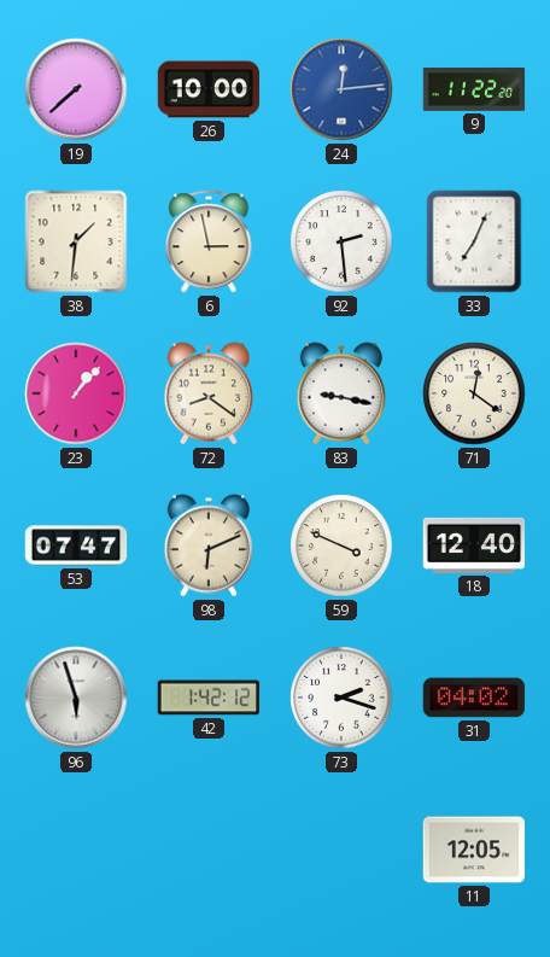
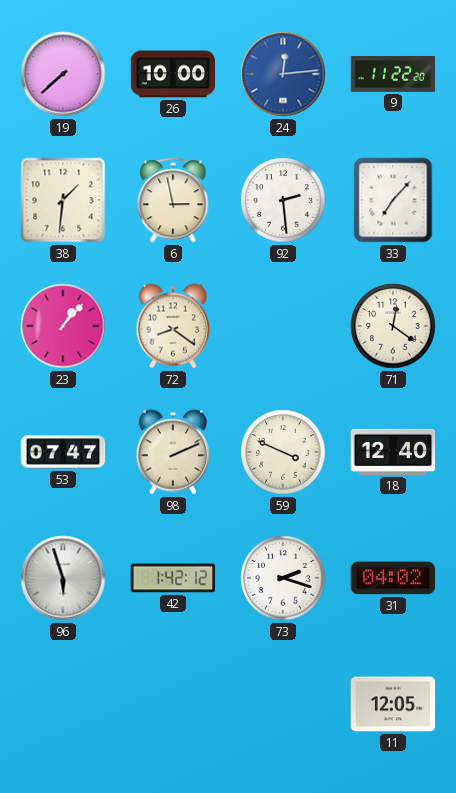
33: 7:04 -> 7:07
83: 9:17 -> none
98: 6:11 -> 2:11
